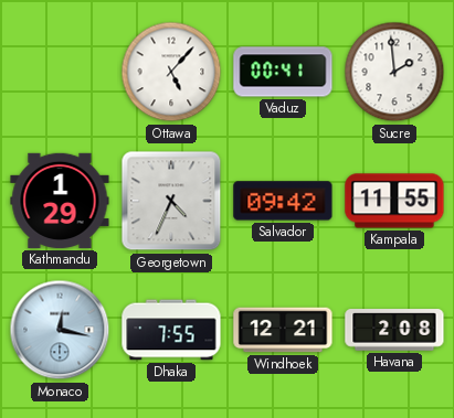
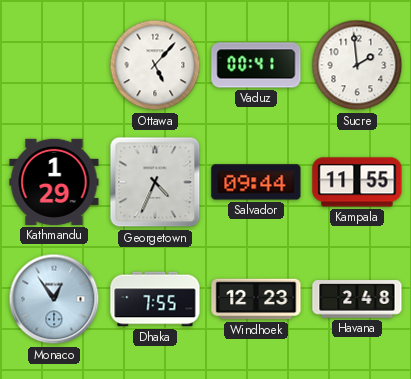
Salvador: 09:42 -> 09:44
Monaco: 12:17 -> 12:54
Windhoek: 12:21 -> 12:23
Havana: 2:08 -> 2:48
